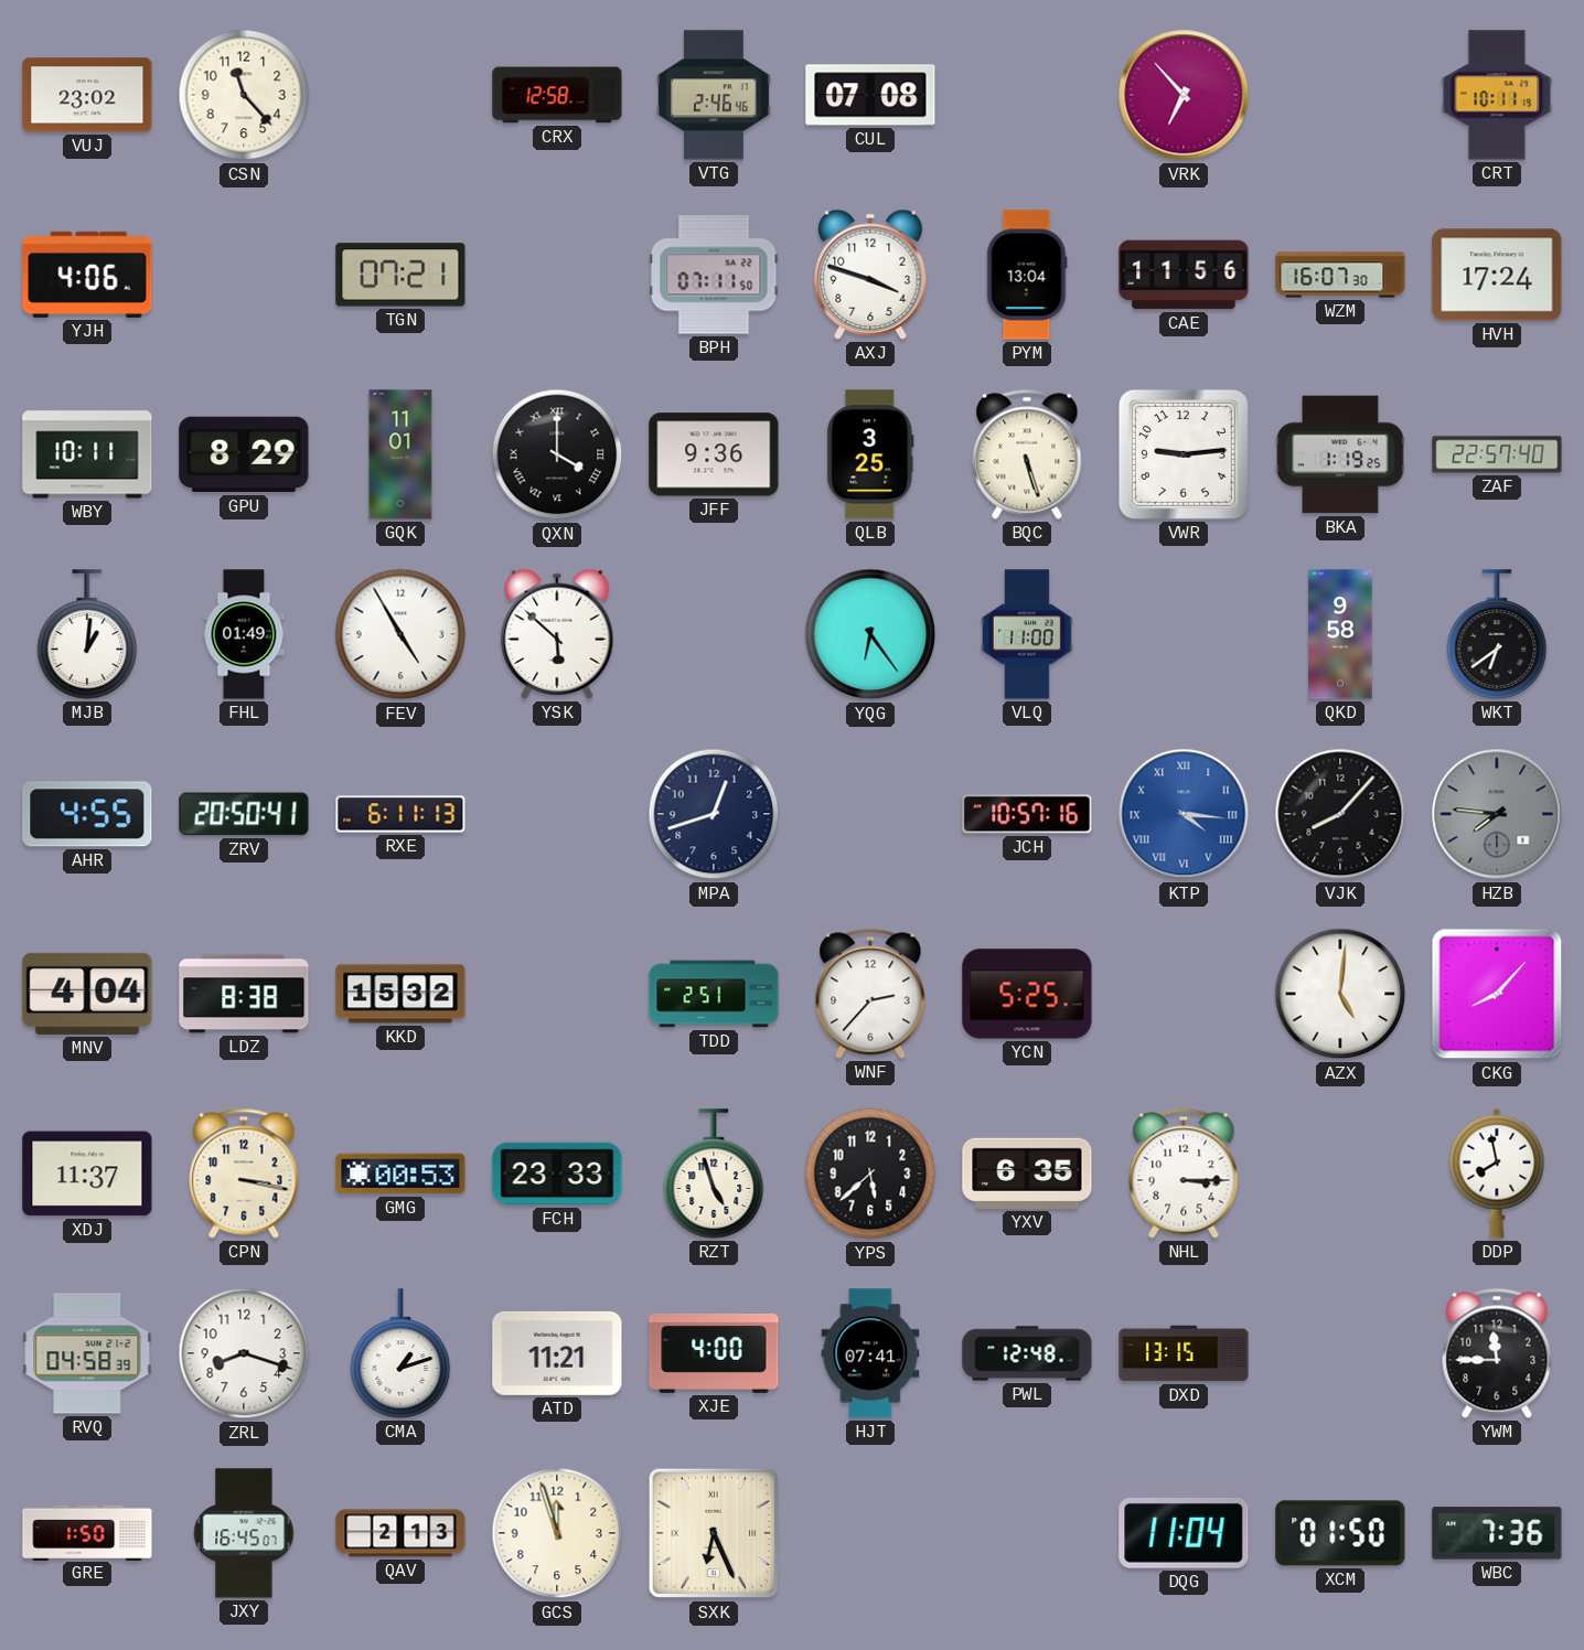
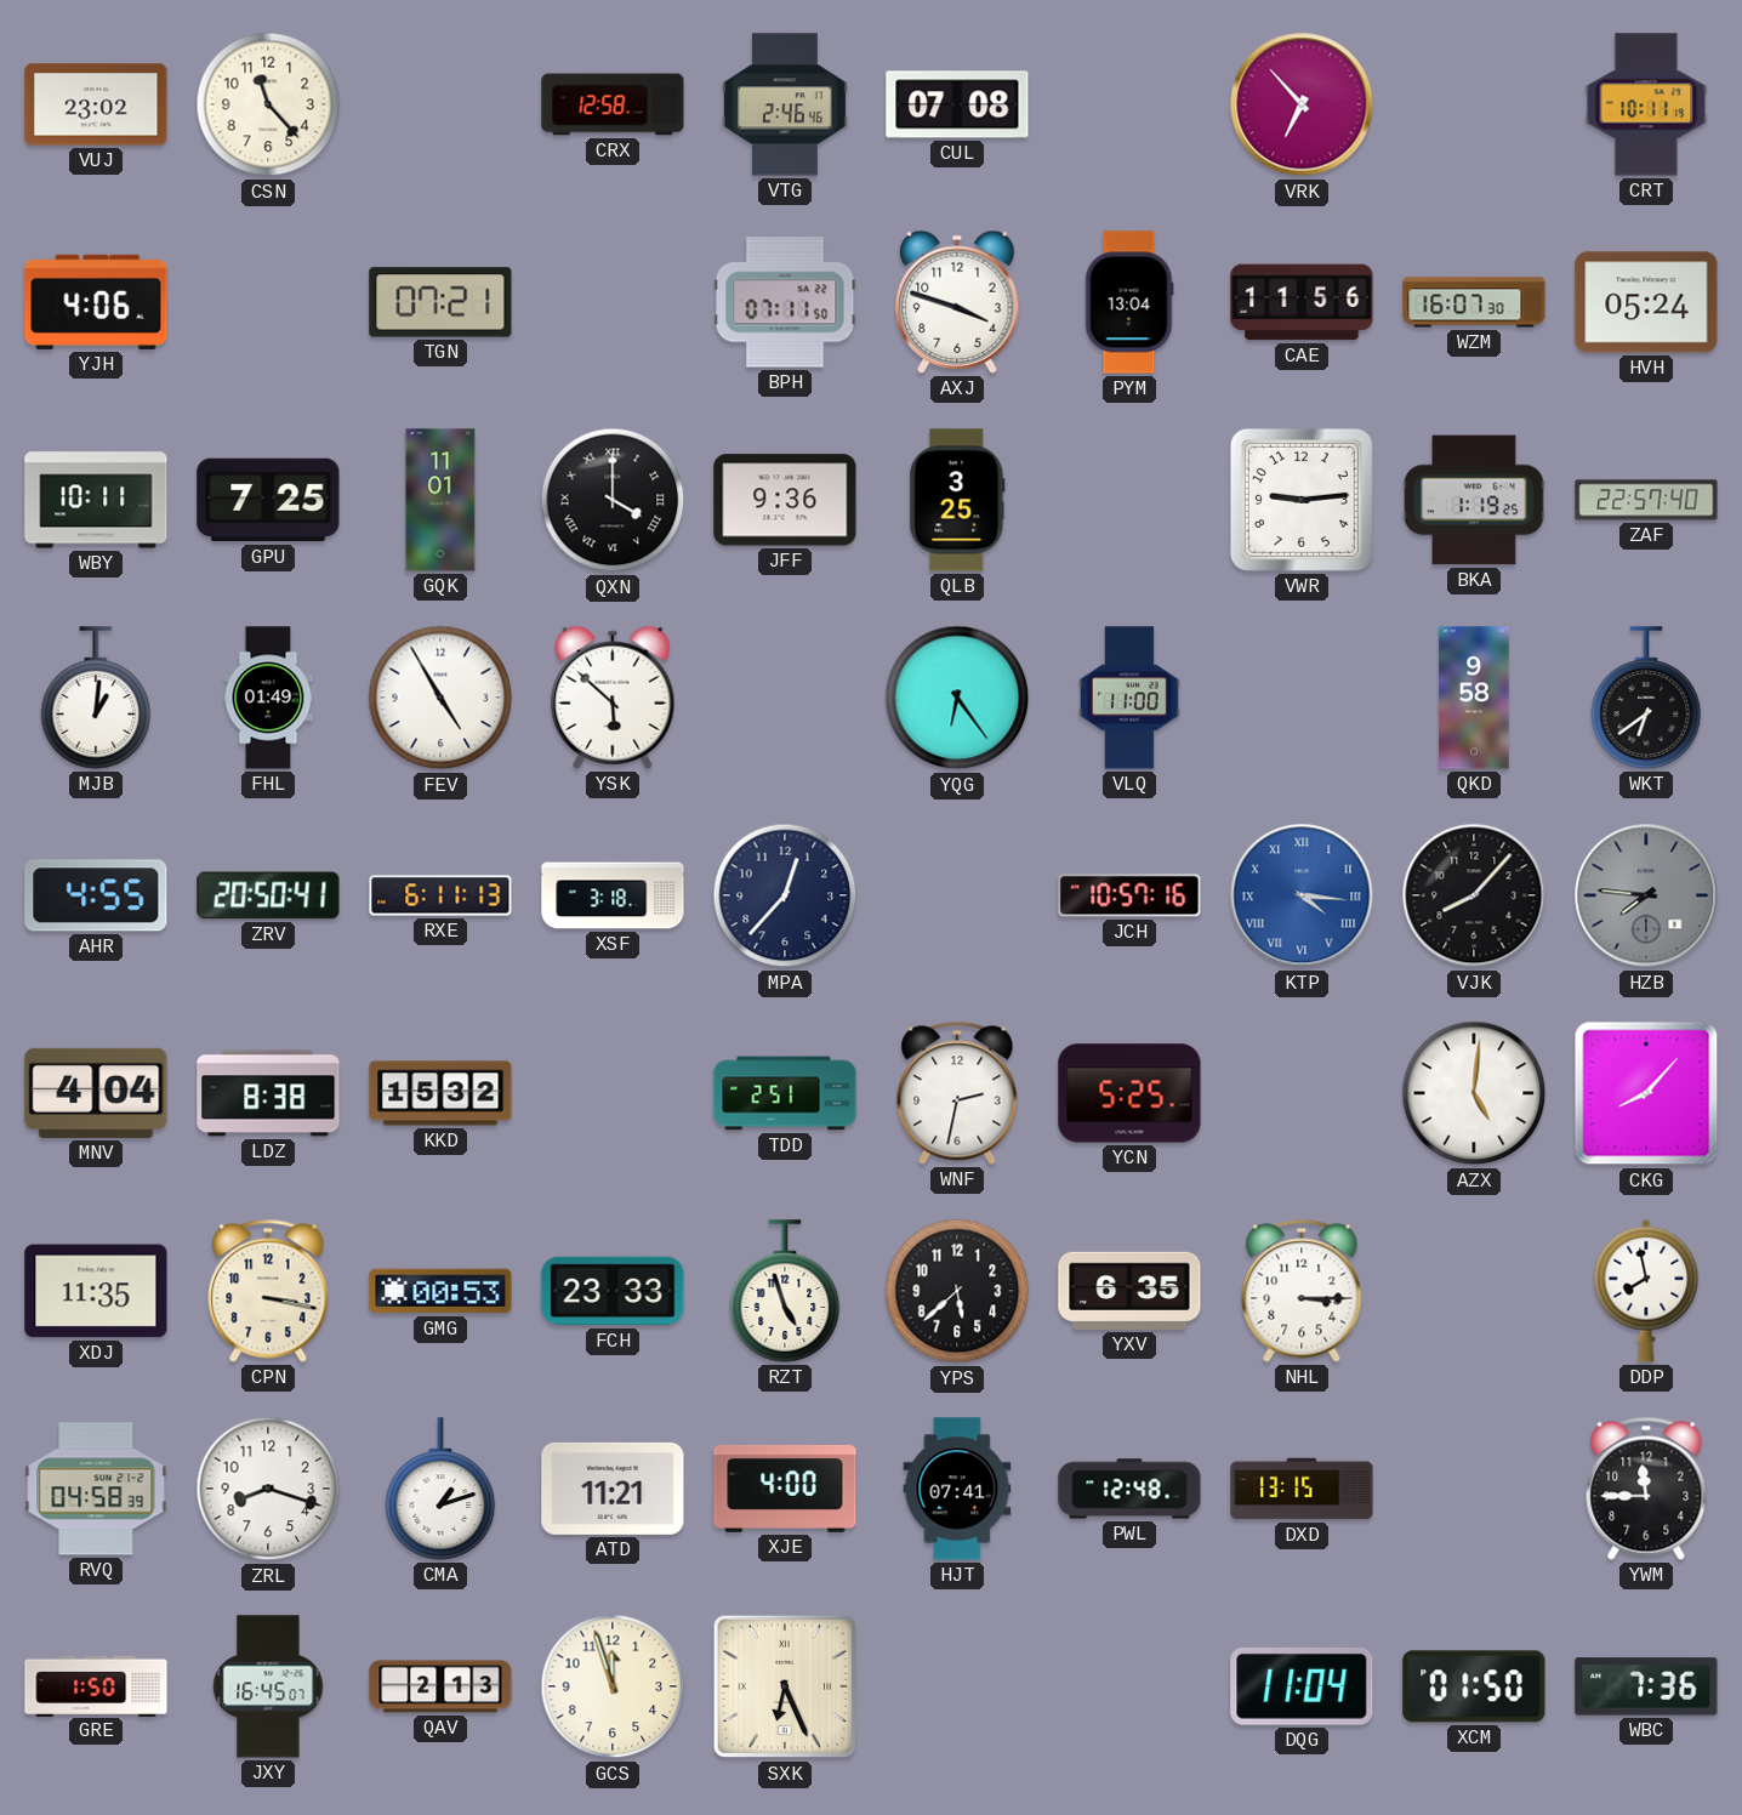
HVH: 17:24 -> 05:24
GPU: 8:29 -> 7:25
BQC: 5:27 -> none
XSF: none -> 3:18
MPA: 12:42 -> 12:37
WNF: 2:37 -> 2:32
XDJ: 11:37 -> 11:35
